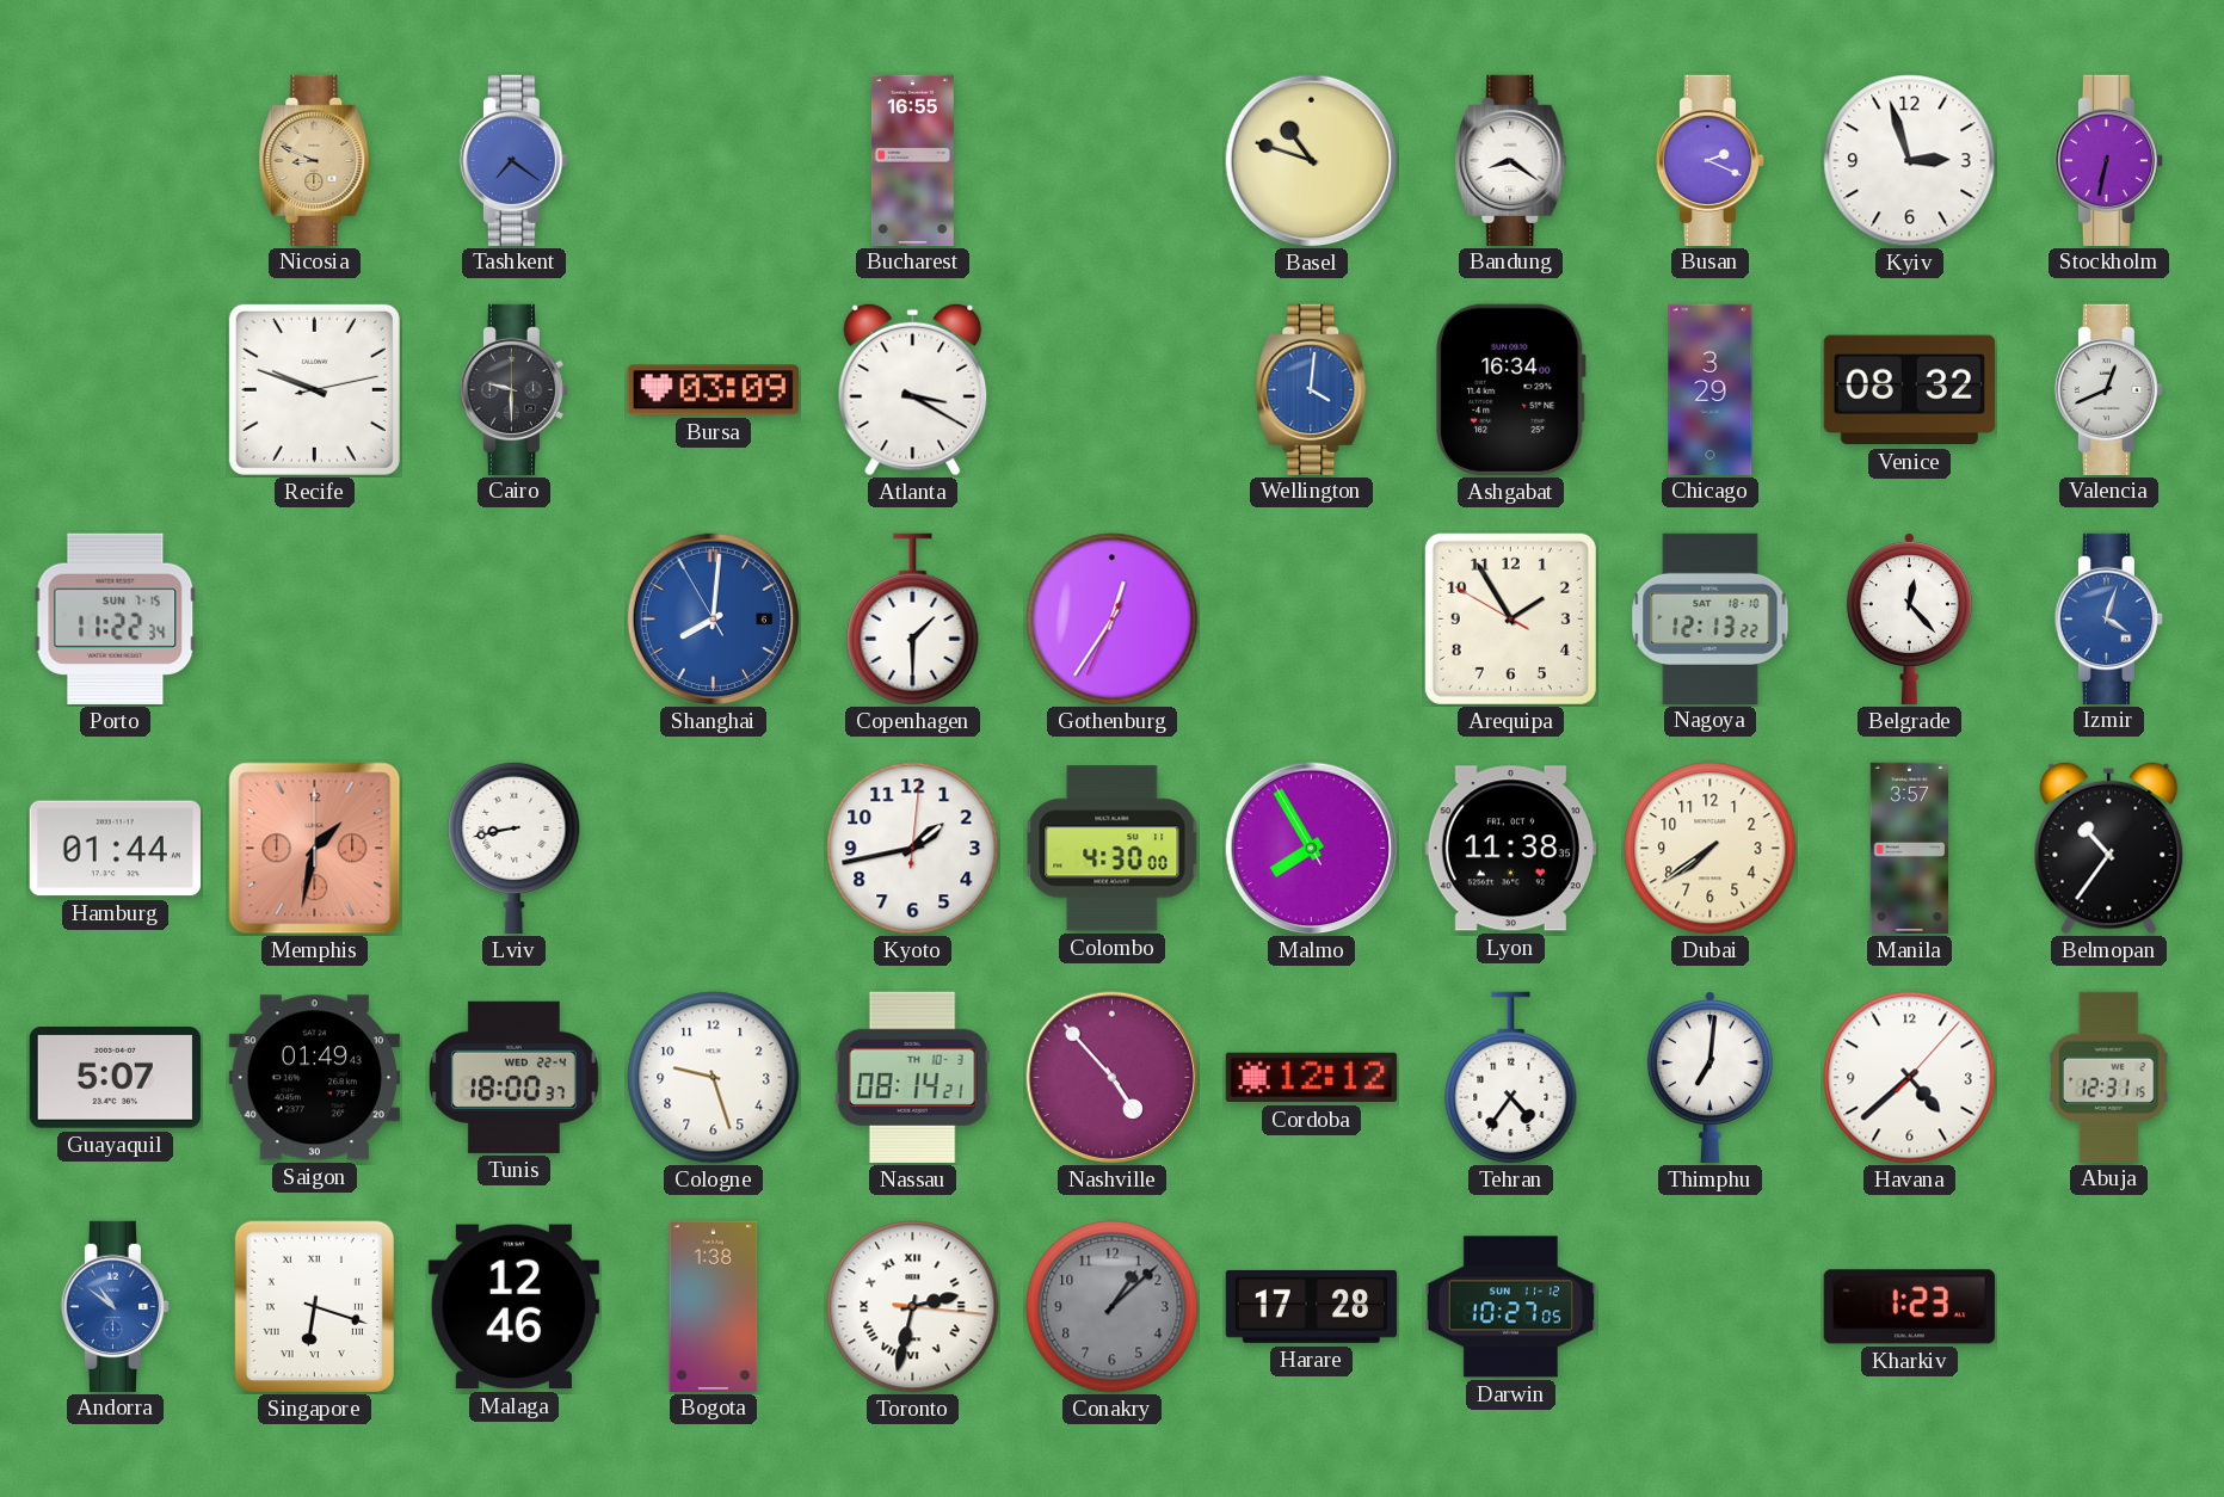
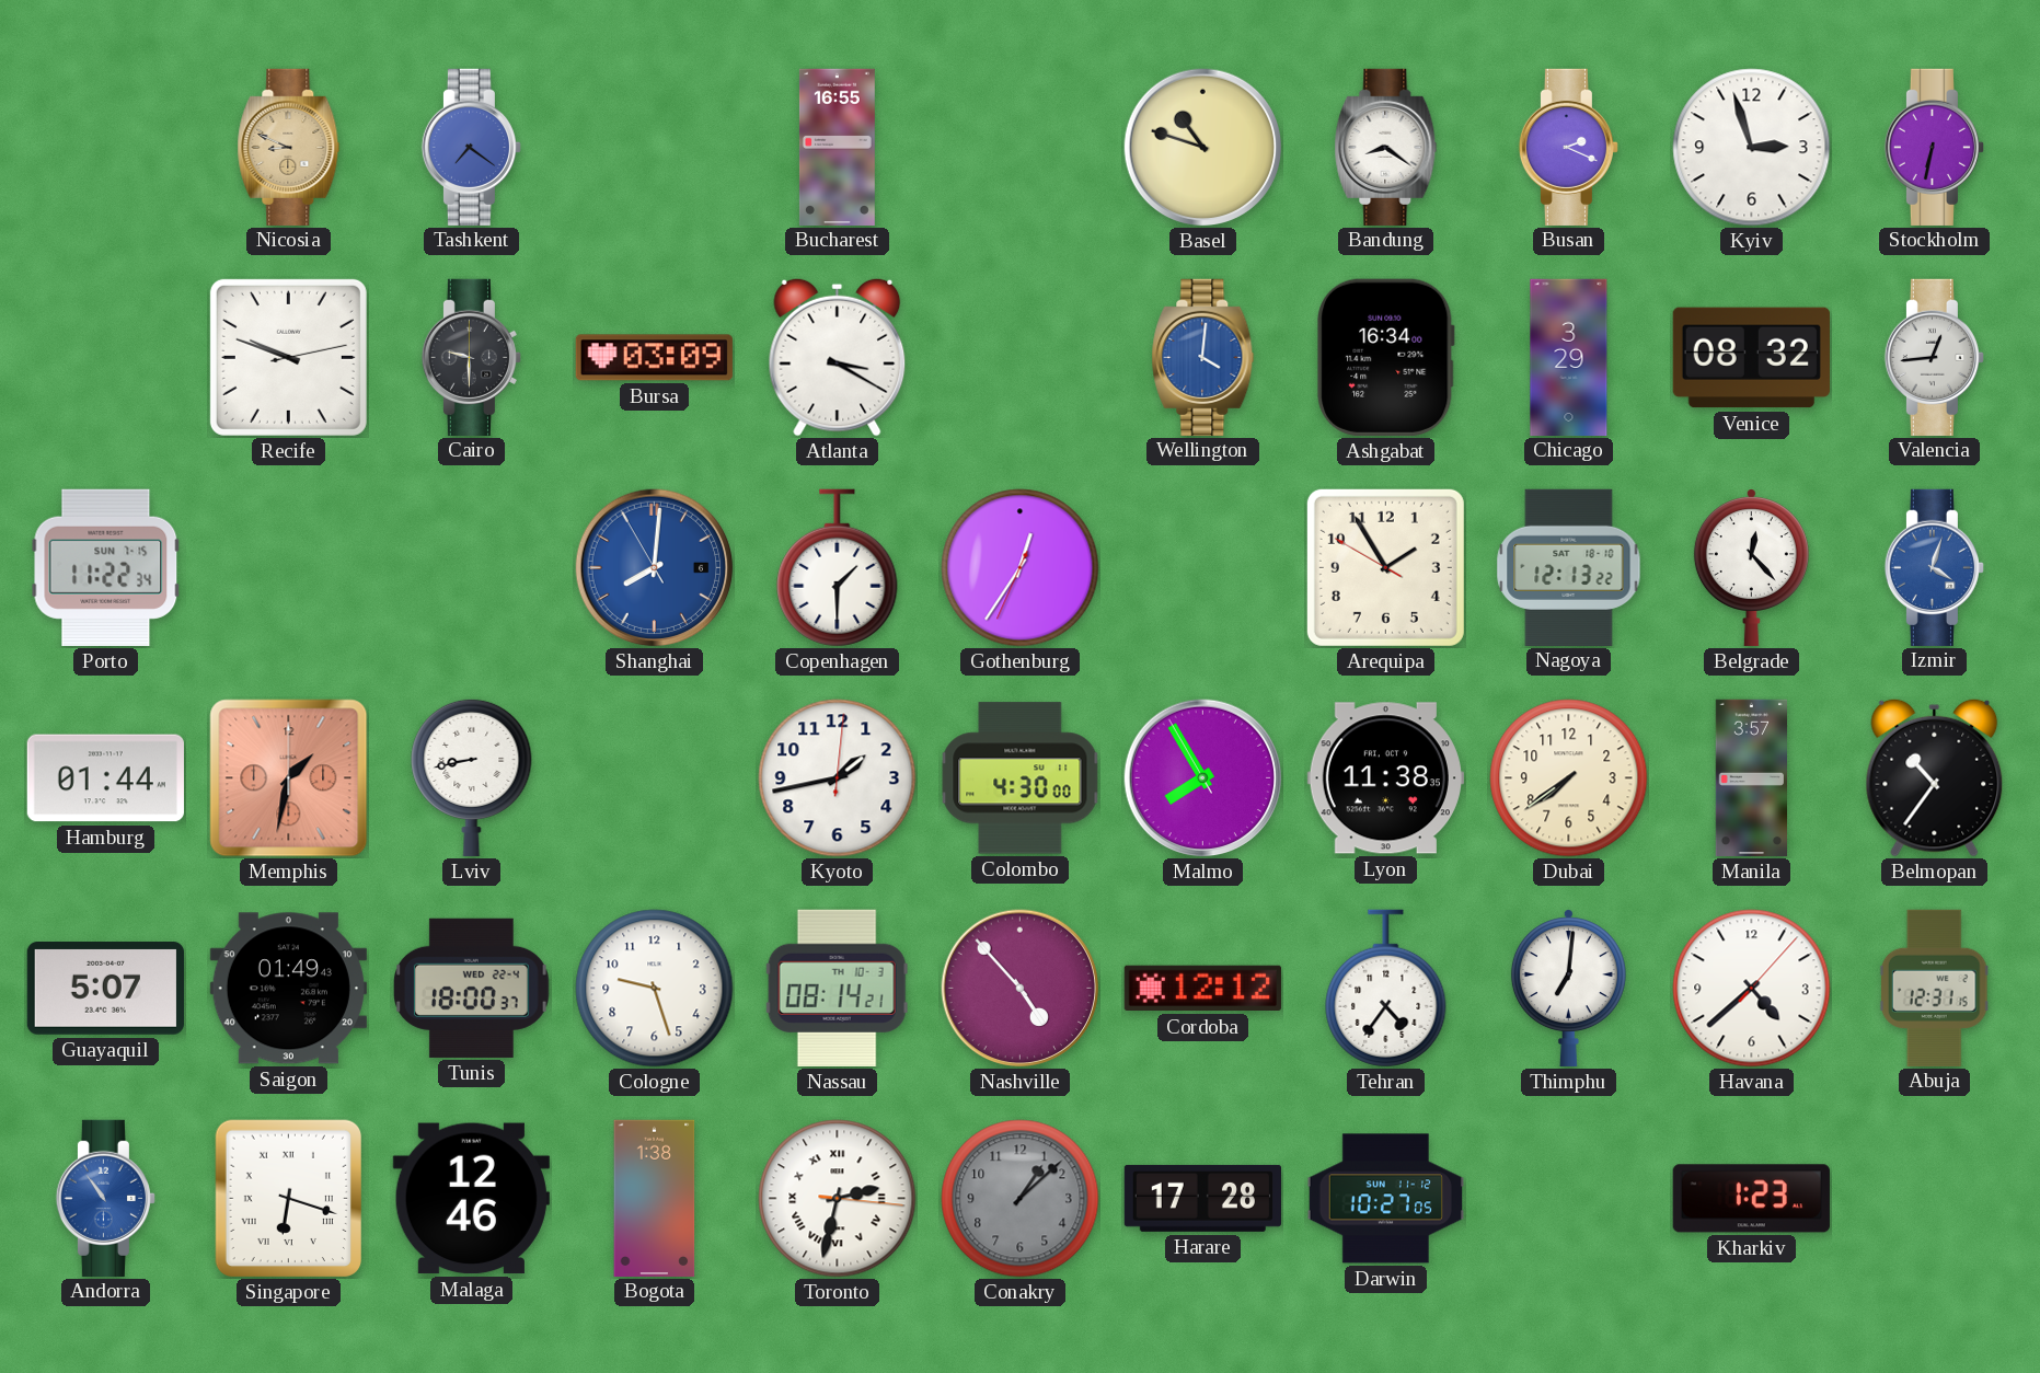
Valencia: 12:41 -> 12:44
Andorra: 10:51 -> 10:54
